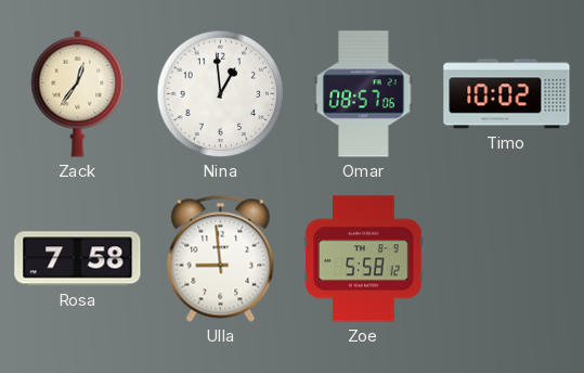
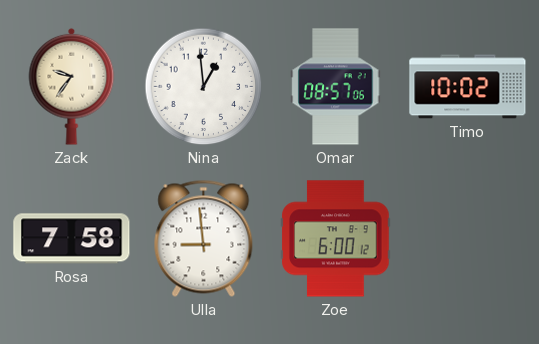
Zack: 12:36 -> 9:36
Zoe: 5:58 -> 6:00
